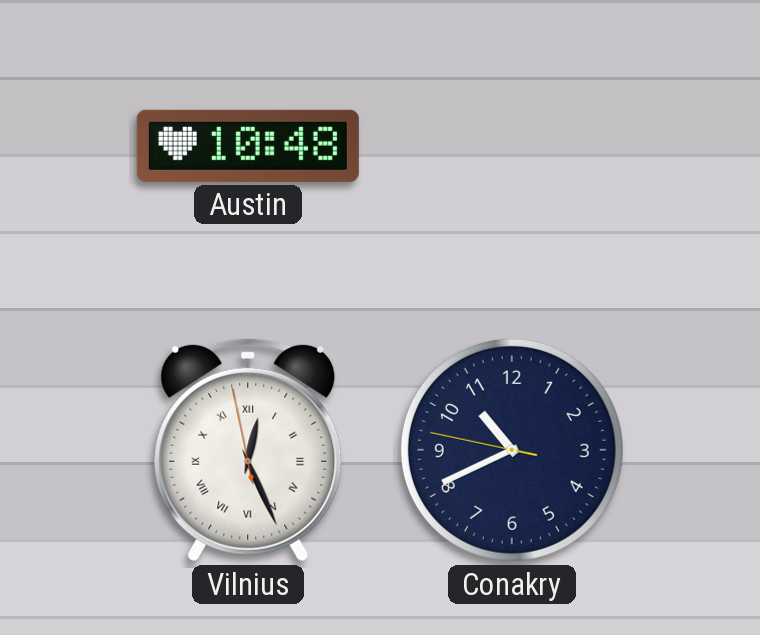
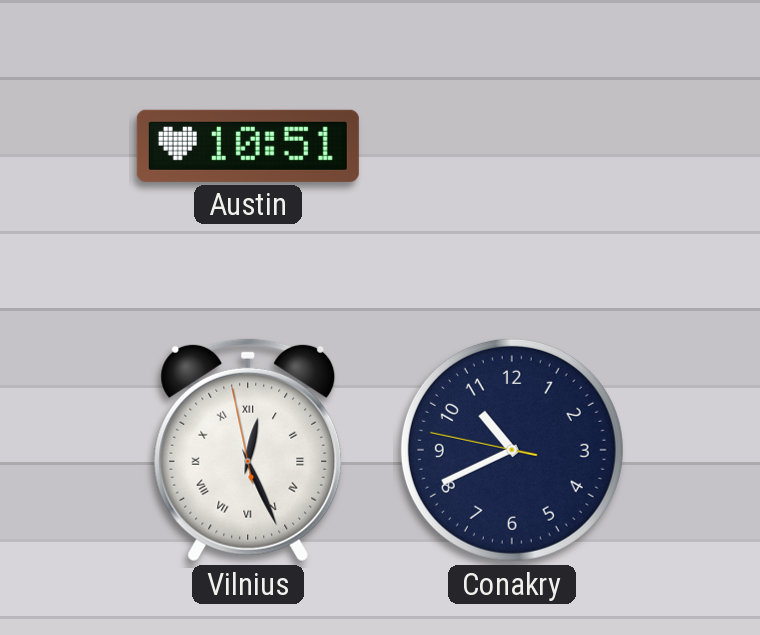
Austin: 10:48 -> 10:51
